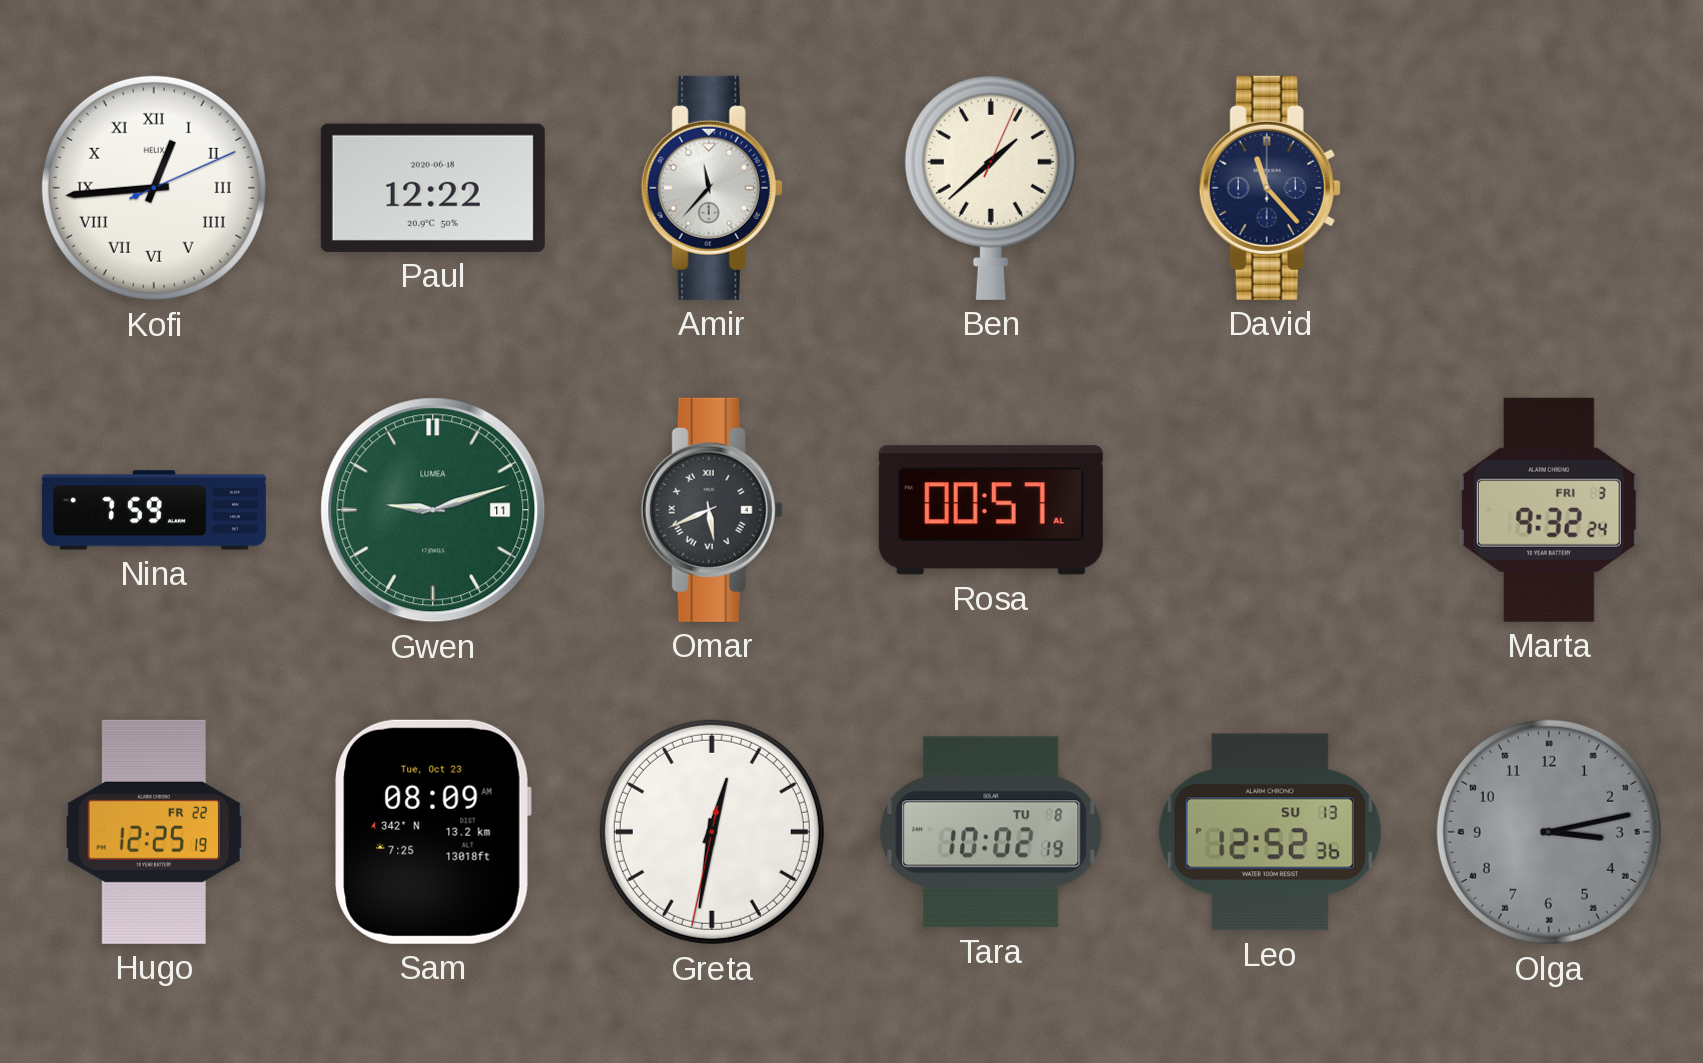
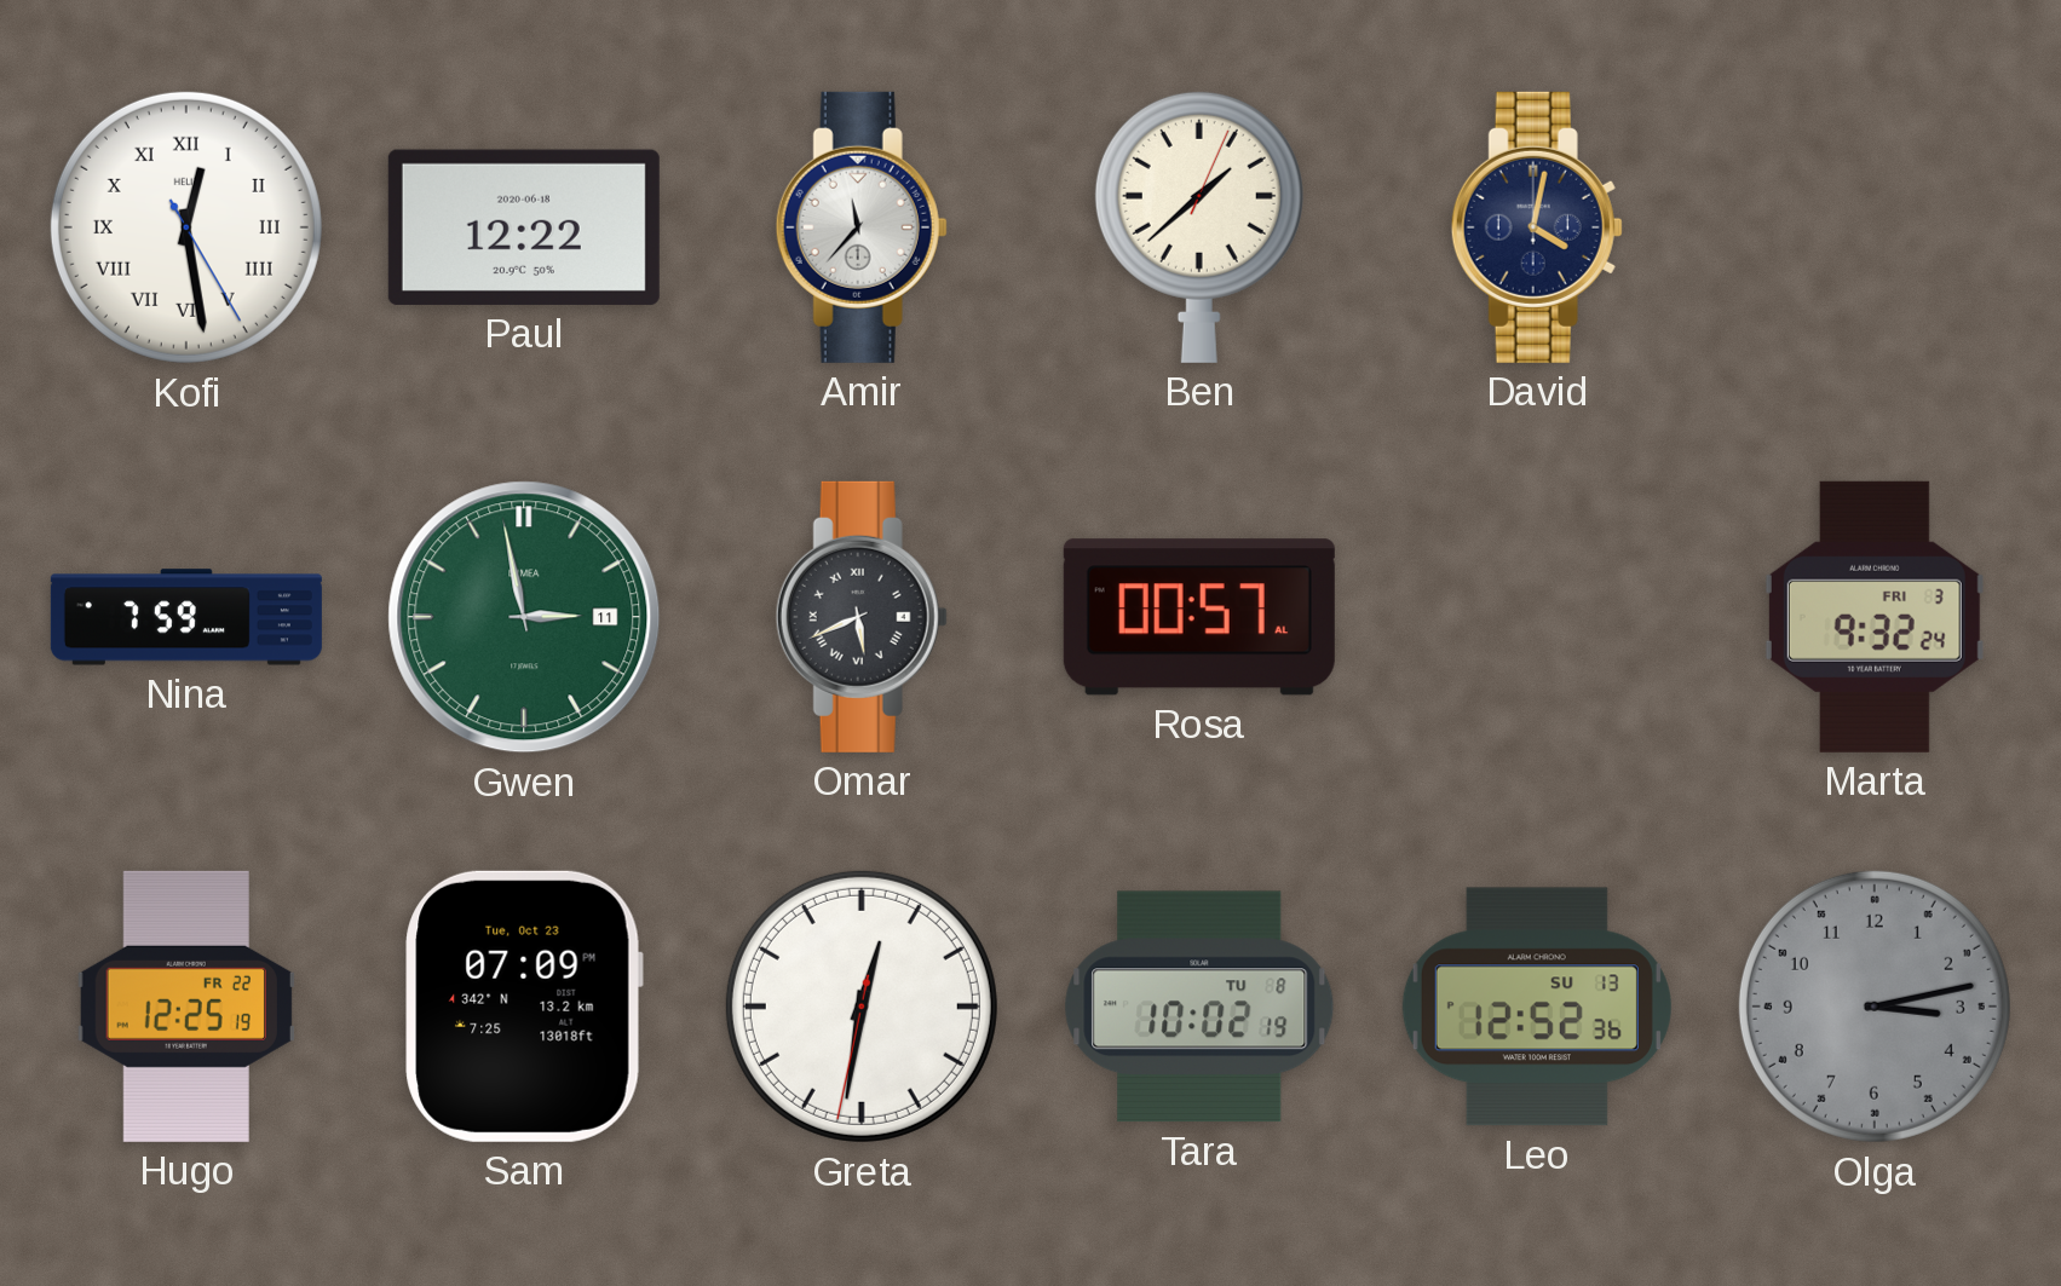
Kofi: 12:44 -> 12:28
David: 11:23 -> 4:02
Gwen: 9:12 -> 2:58
Sam: 08:09 -> 07:09
